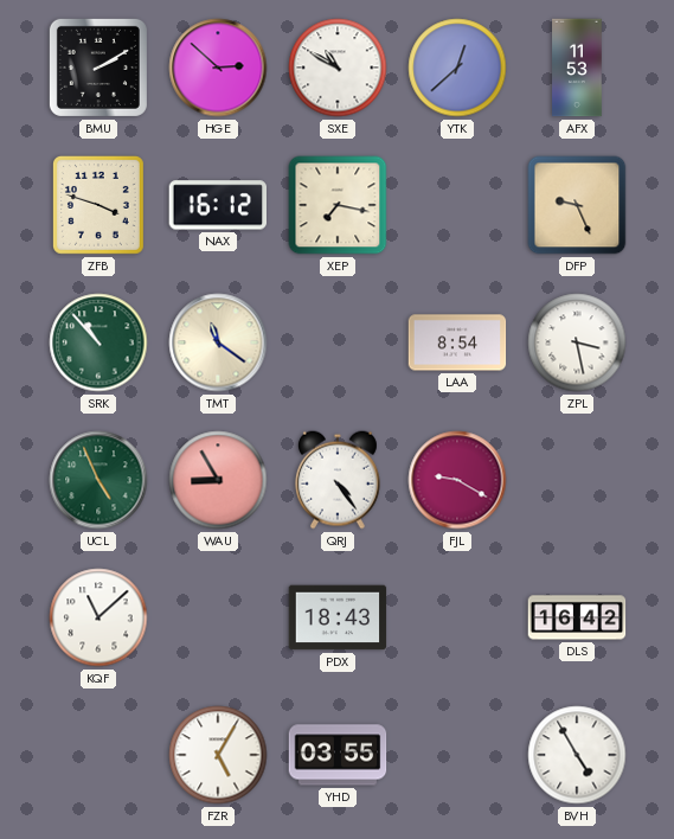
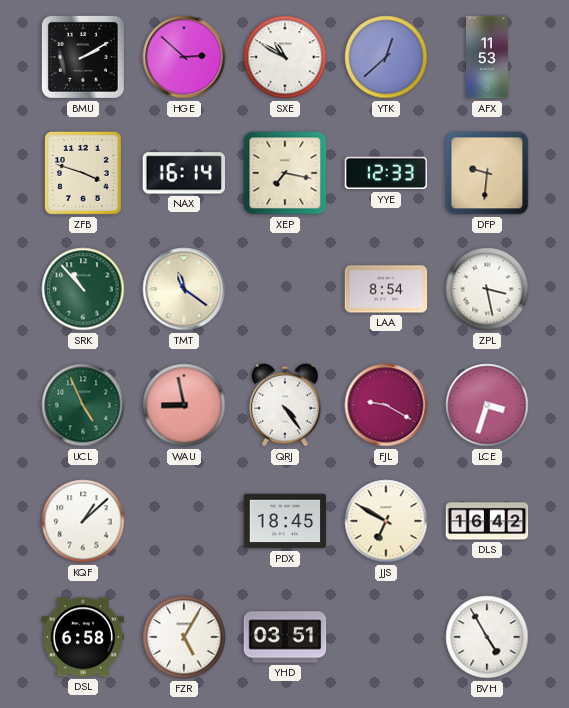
NAX: 16:12 -> 16:14
YYE: none -> 12:33
DFP: 9:26 -> 9:31
WAU: 8:55 -> 8:58
LCE: none -> 3:33
KQF: 11:08 -> 1:08
PDX: 18:43 -> 18:45
JJS: none -> 6:50
DSL: none -> 6:58
YHD: 03:55 -> 03:51
